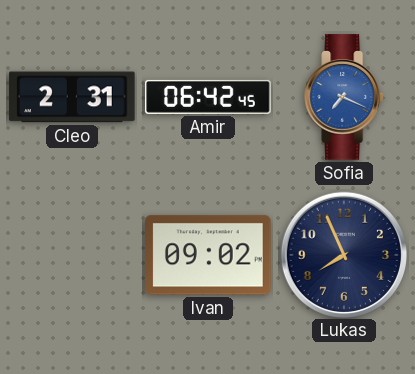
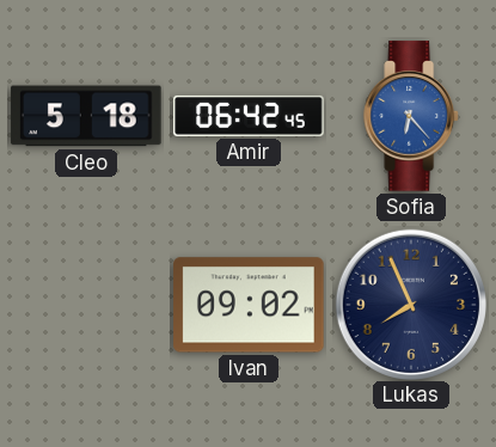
Cleo: 2:31 -> 5:18
Sofia: 7:19 -> 6:23
